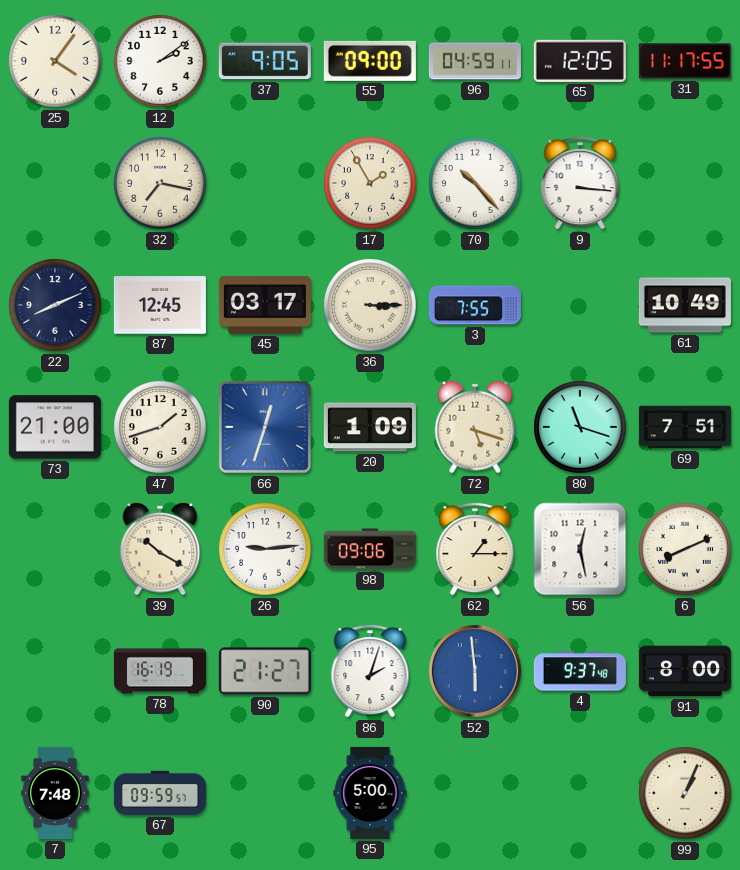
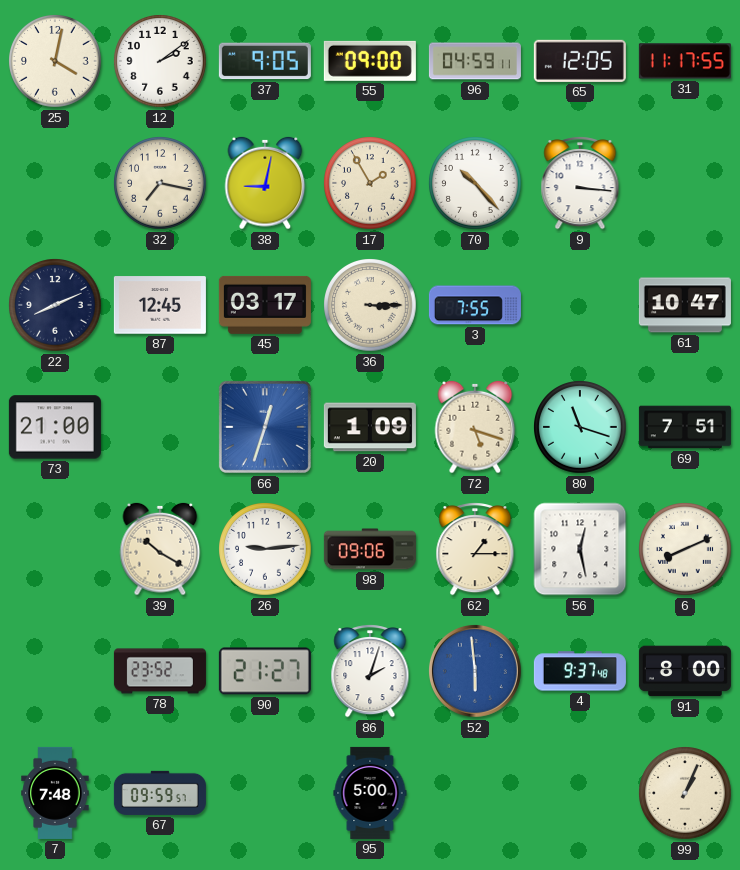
25: 4:06 -> 4:02
38: none -> 9:02
61: 10:49 -> 10:47
47: 1:42 -> none
78: 16:19 -> 23:52
